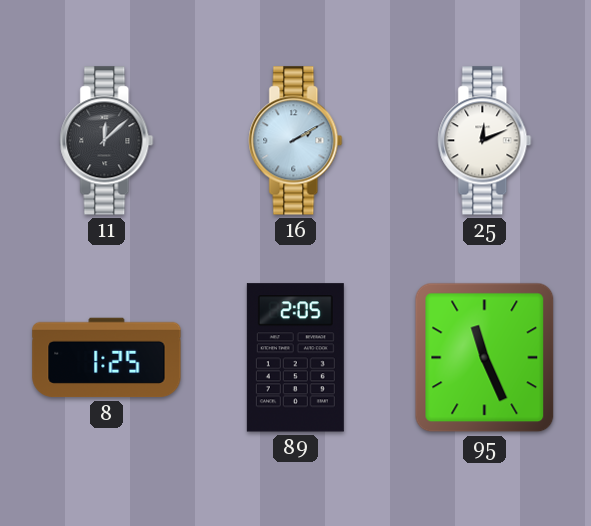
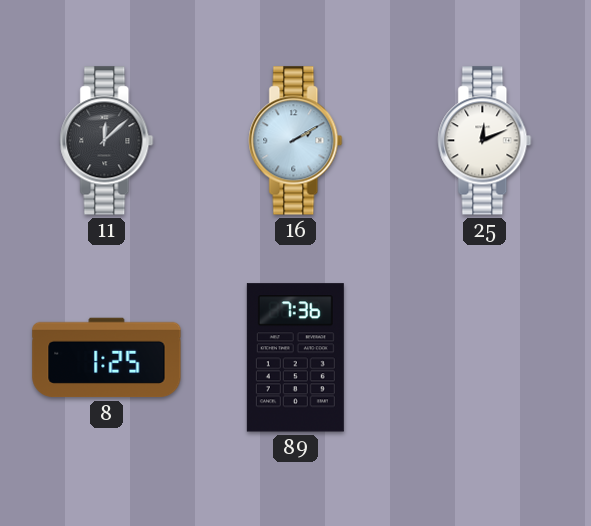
89: 2:05 -> 7:36
95: 11:26 -> none
